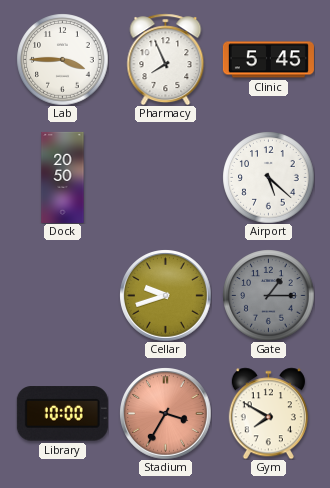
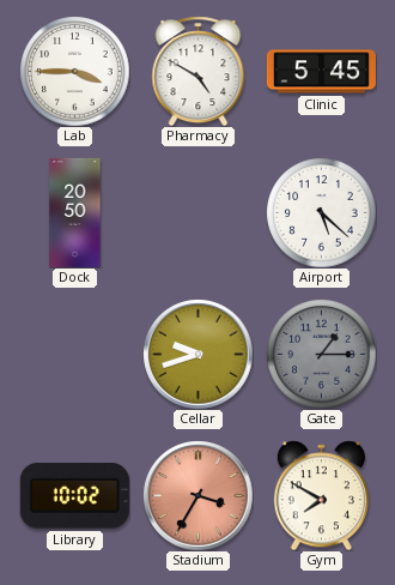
Pharmacy: 7:56 -> 4:50
Library: 10:00 -> 10:02
